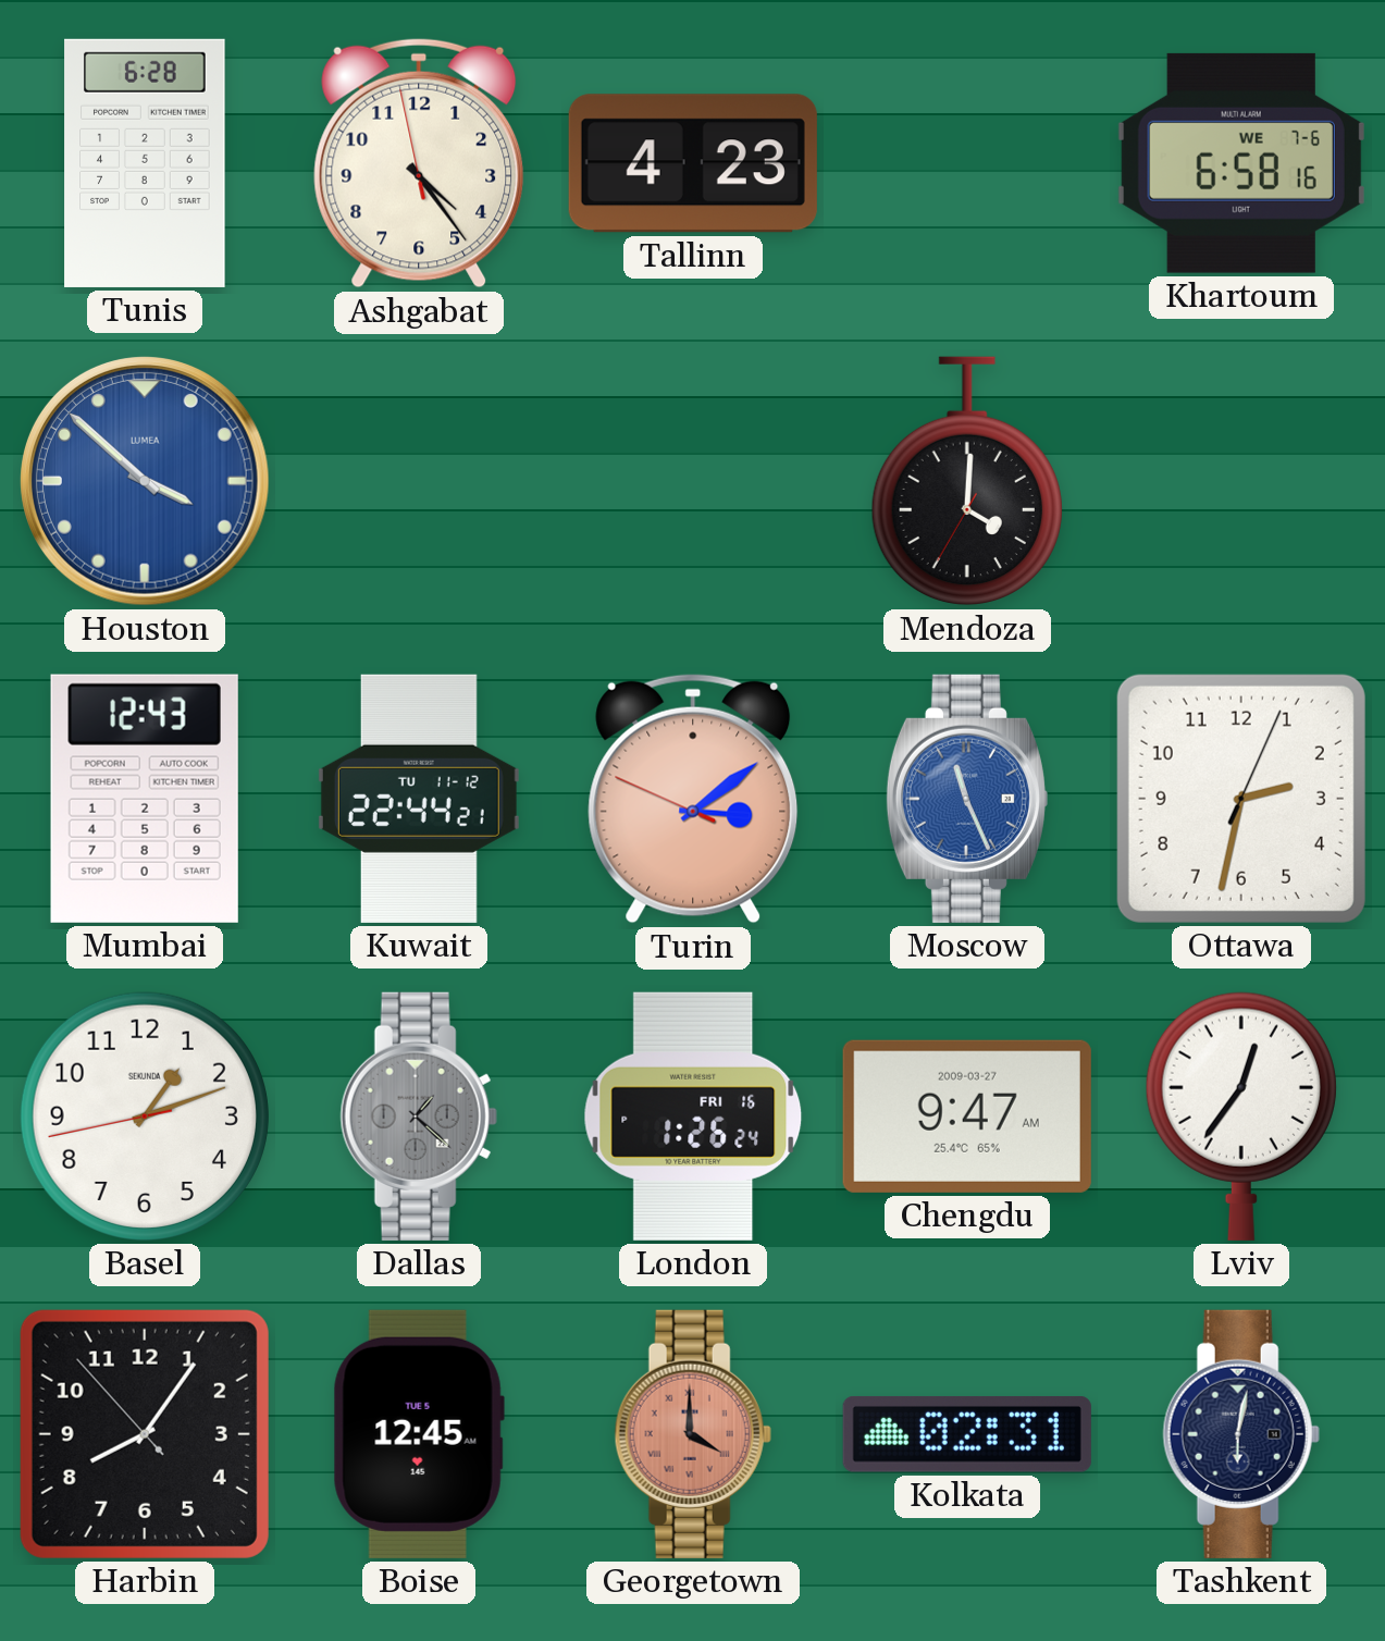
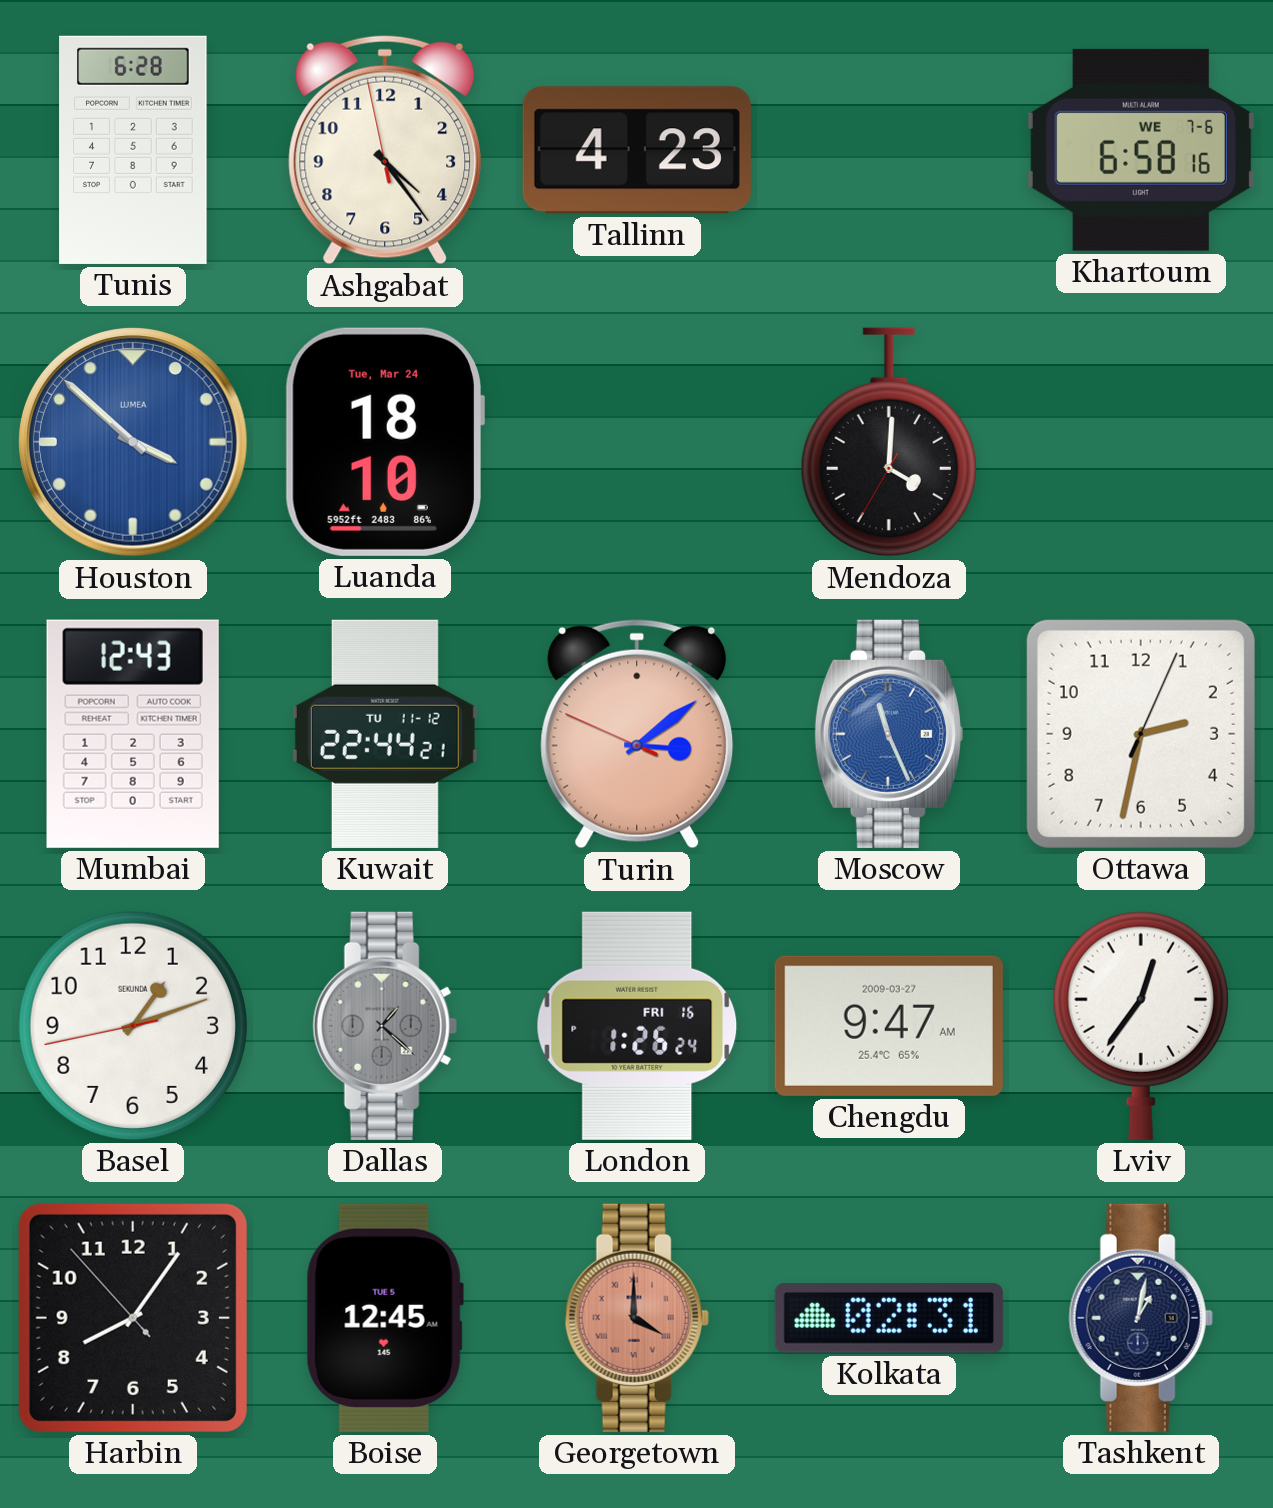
Luanda: none -> 18:10
Tashkent: 6:02 -> 1:02
